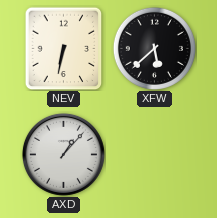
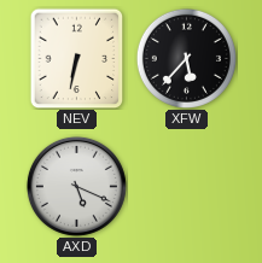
XFW: 5:38 -> 5:37
AXD: 1:07 -> 5:19
